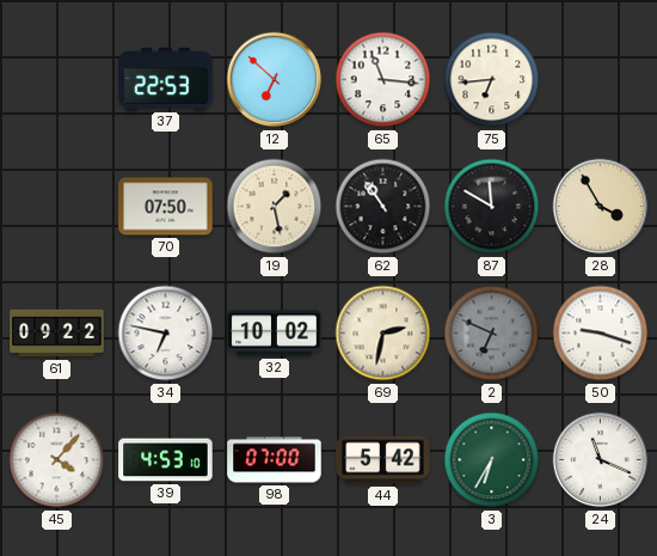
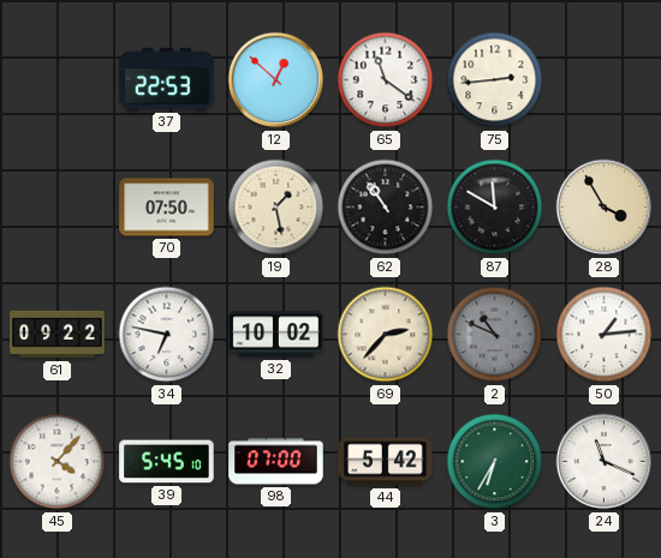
12: 6:52 -> 12:52
65: 11:16 -> 11:21
75: 6:44 -> 2:44
69: 2:32 -> 2:37
2: 6:49 -> 10:49
50: 9:18 -> 1:14
39: 4:53 -> 5:45
